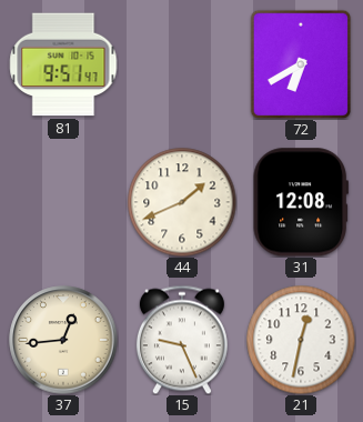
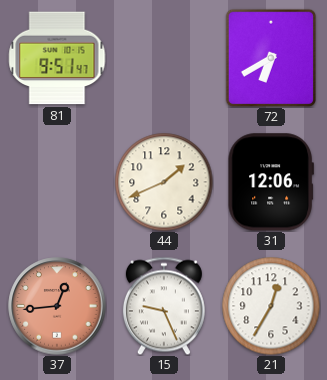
31: 12:08 -> 12:06
37 dial: cream -> salmon
21: 12:32 -> 12:35
